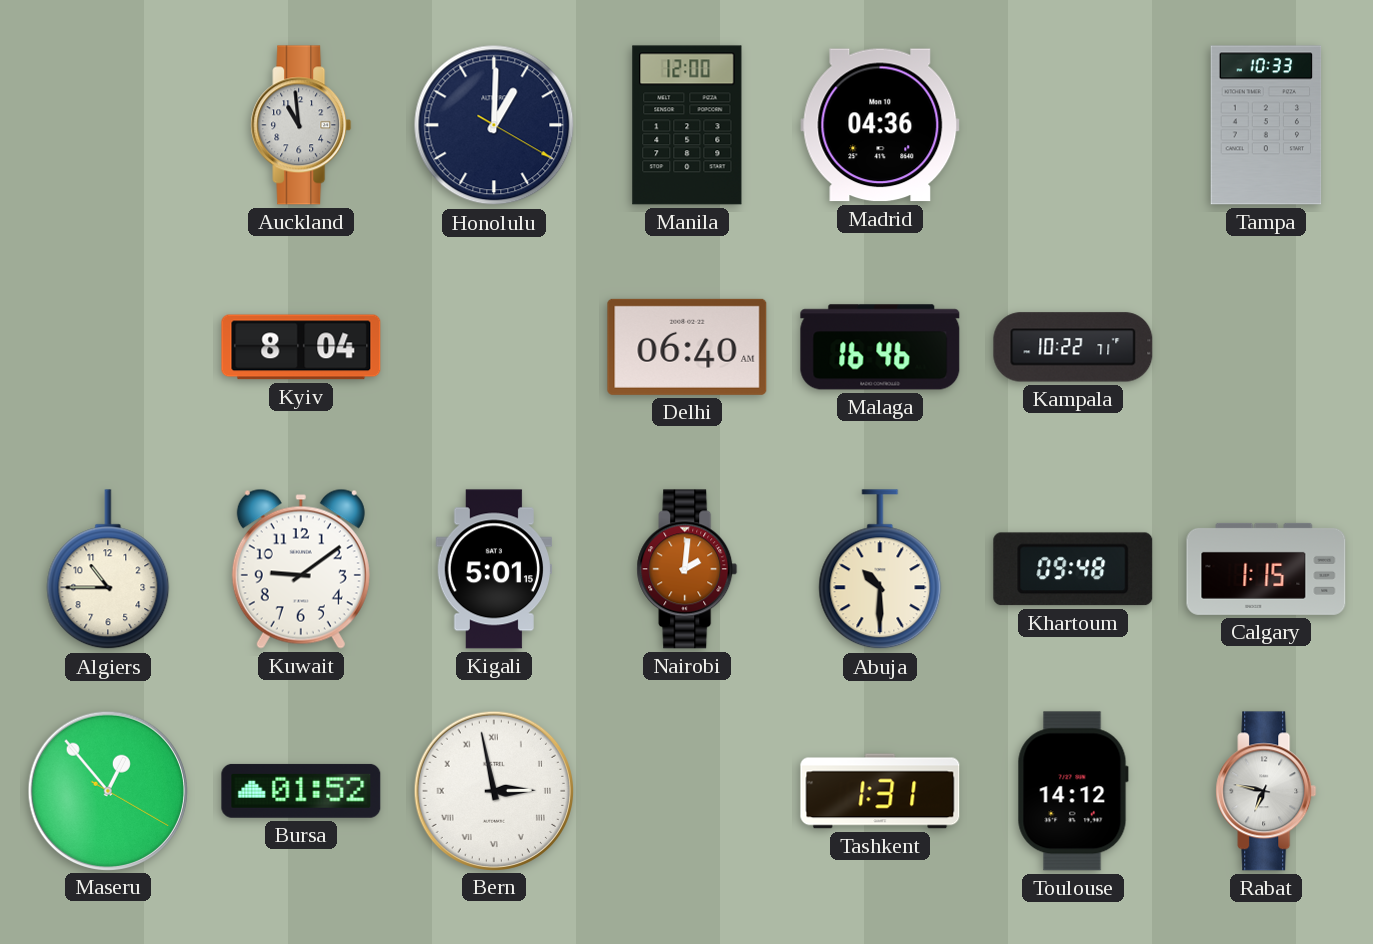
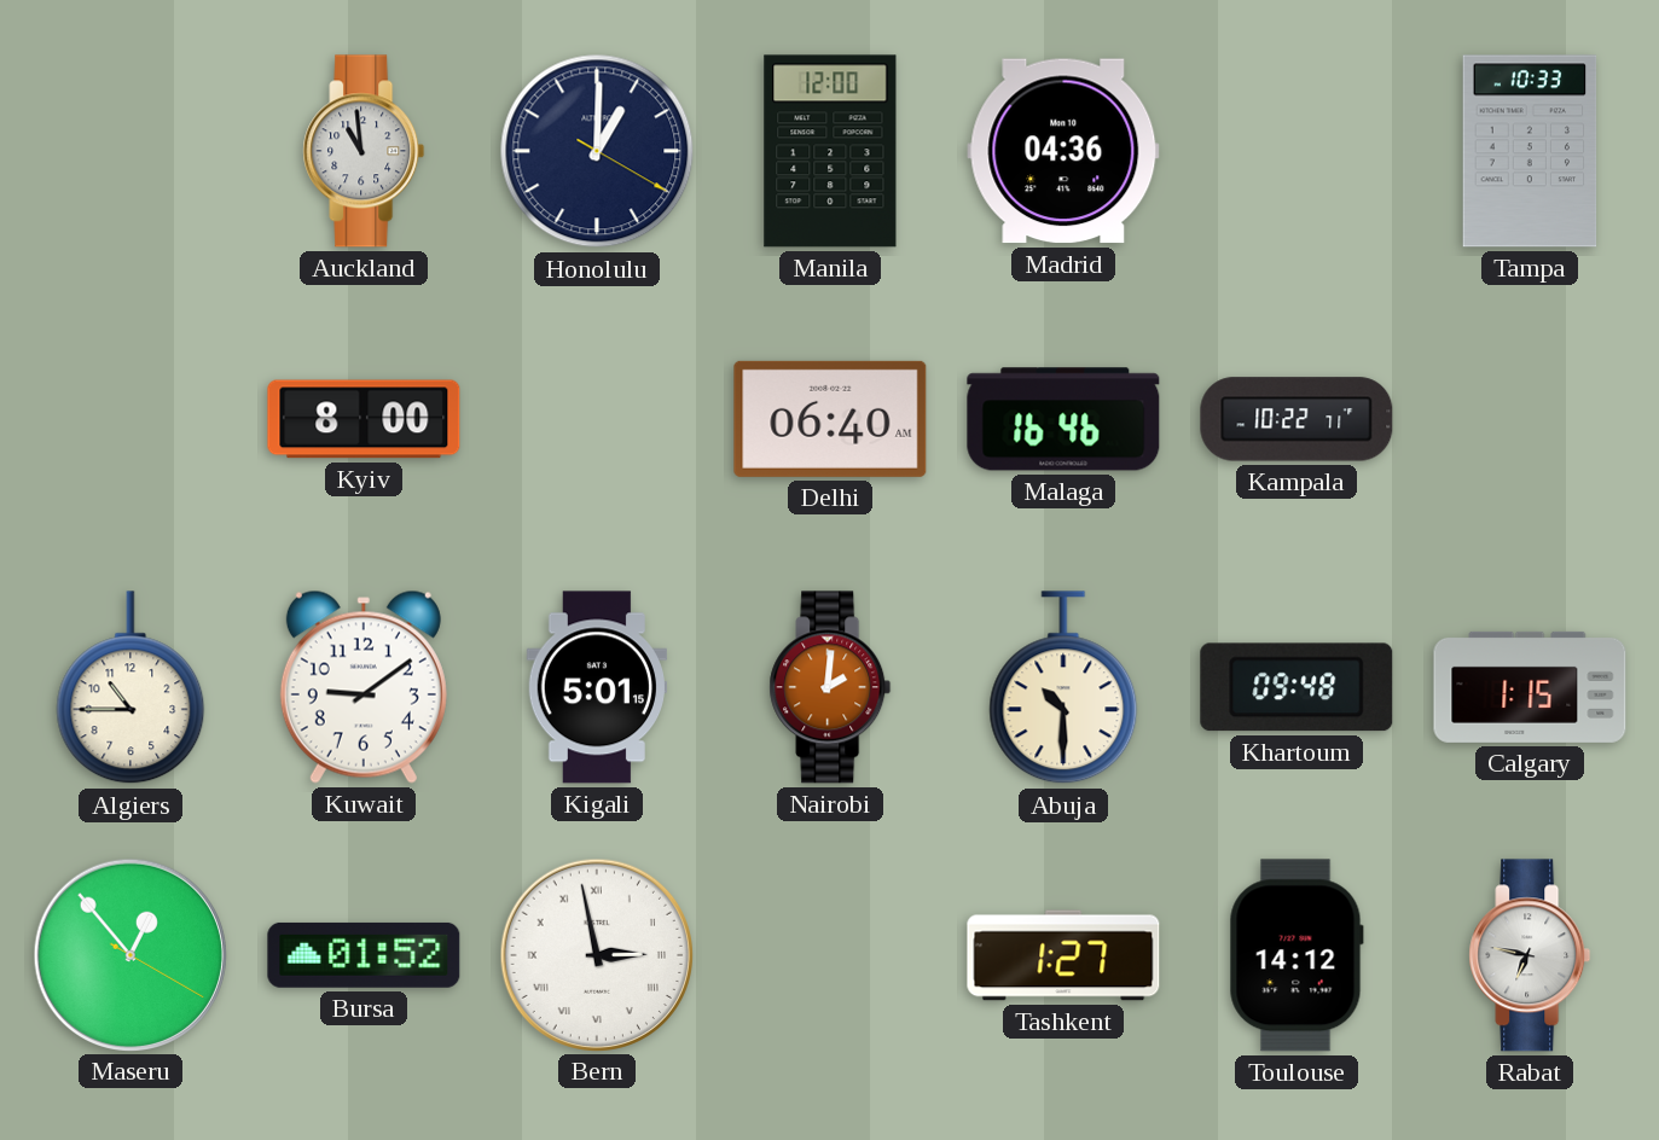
Kyiv: 8:04 -> 8:00
Tashkent: 1:31 -> 1:27
